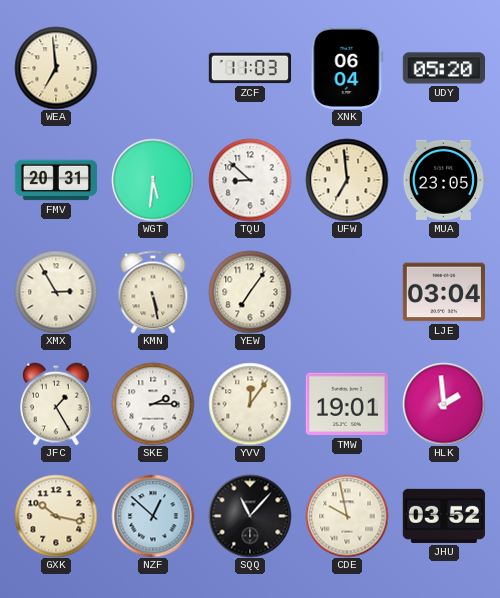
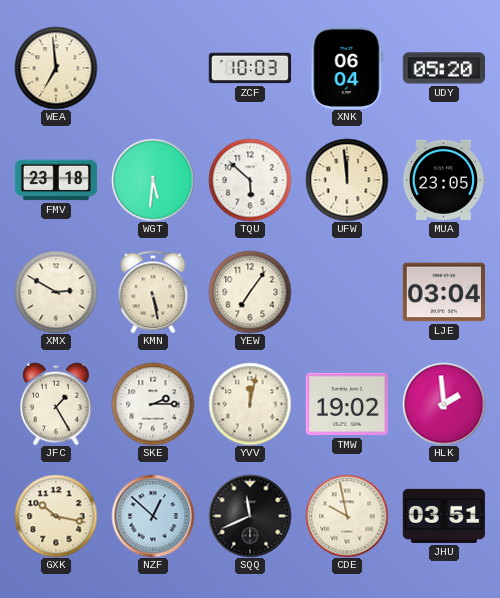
ZCF: 11:03 -> 10:03
FMV: 20:31 -> 23:18
TQU: 8:52 -> 5:52
UFW: 6:59 -> 11:59
XMX: 2:55 -> 2:50
YVV: 12:06 -> 12:02
TMW: 19:01 -> 19:02
SQQ: 11:07 -> 11:41
JHU: 03:52 -> 03:51
